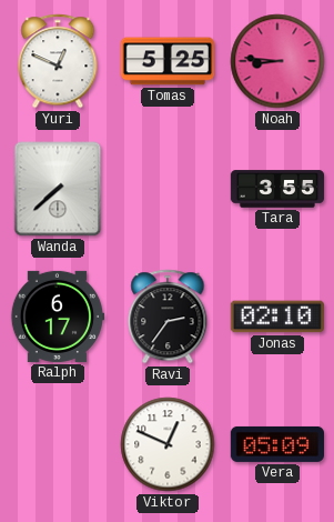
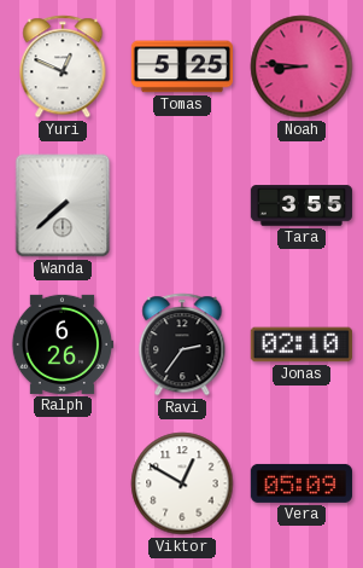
Ralph: 6:17 -> 6:26
Viktor: 12:49 -> 12:50
